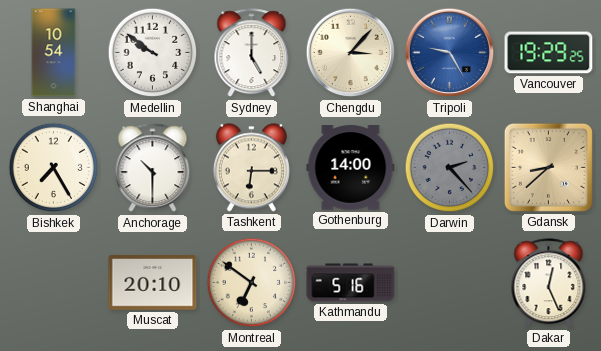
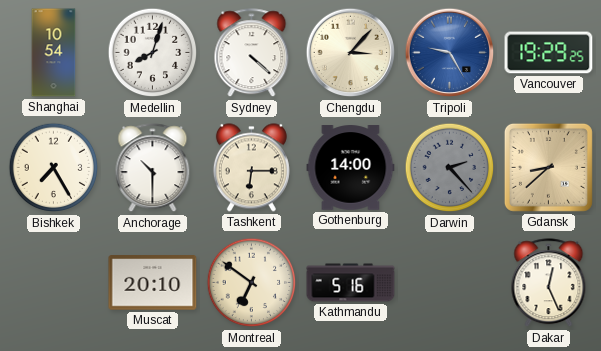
Medellin: 9:51 -> 8:03
Sydney: 5:00 -> 4:22
